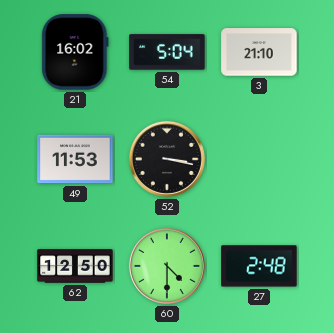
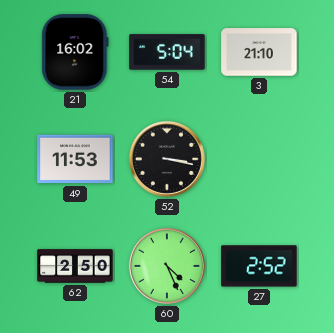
62: 12:50 -> 2:50
60: 4:30 -> 4:26
27: 2:48 -> 2:52
